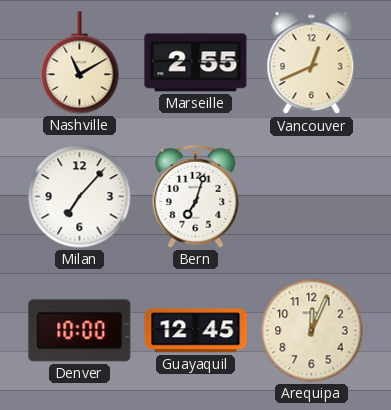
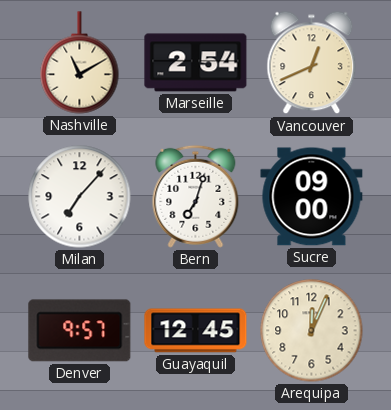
Marseille: 2:55 -> 2:54
Sucre: none -> 09:00
Denver: 10:00 -> 9:57
